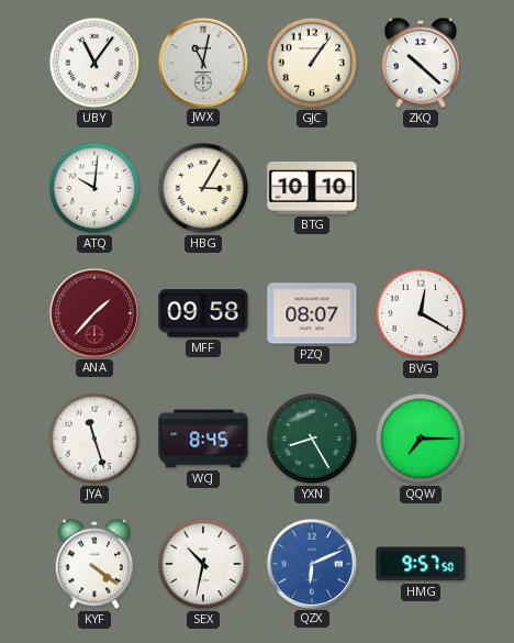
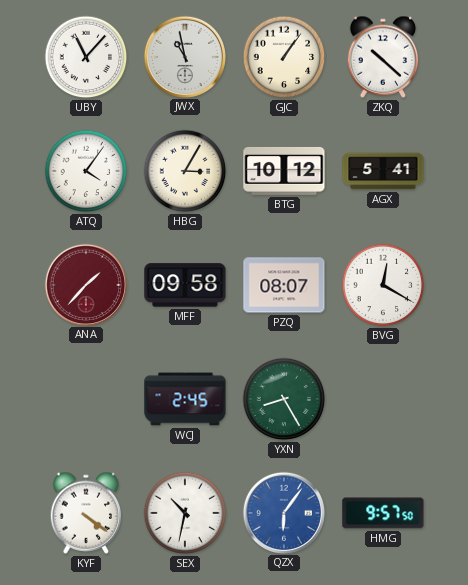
UBY: 11:06 -> 11:07
JWX: 11:02 -> 10:58
ATQ: 10:01 -> 4:06
BTG: 10:10 -> 10:12
AGX: none -> 5:41
JYA: 11:27 -> none
WCJ: 8:45 -> 2:45
QQW: 7:15 -> none
QZX: 6:11 -> 6:06
